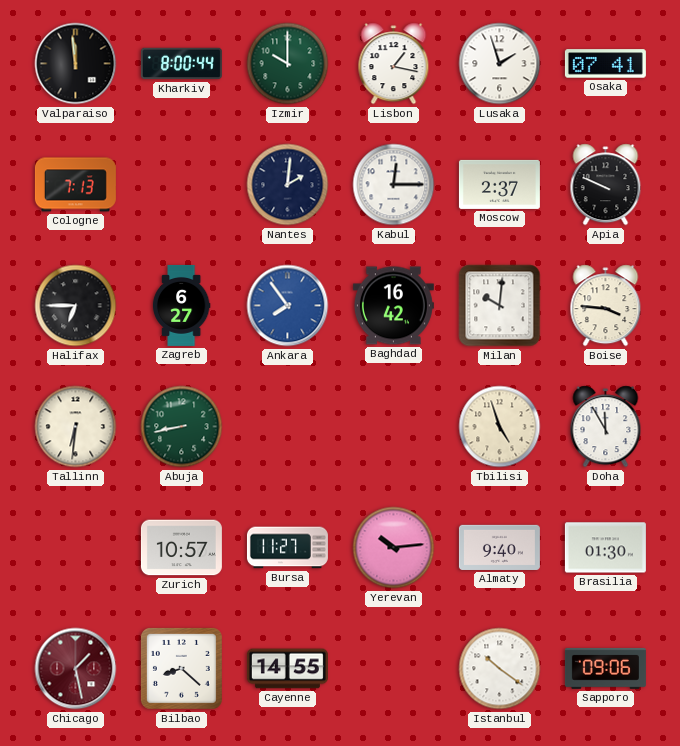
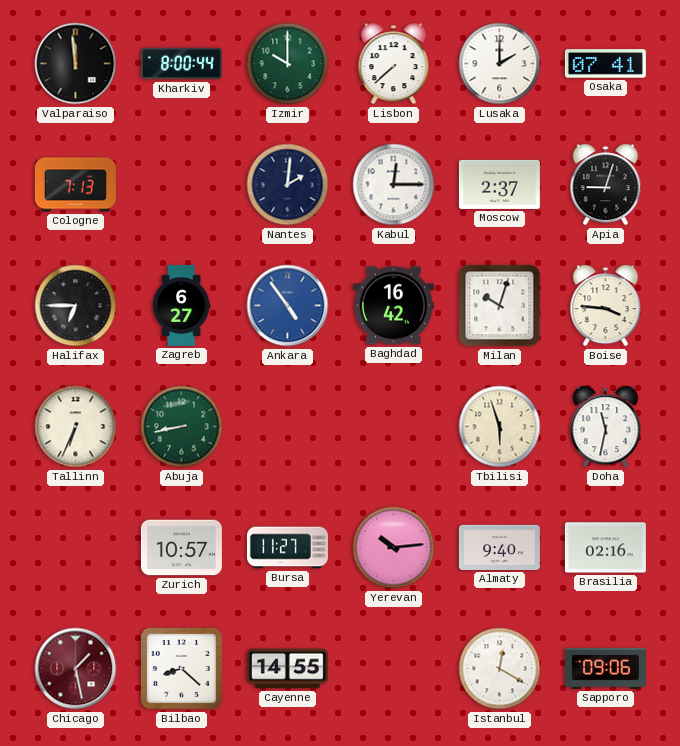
Lisbon: 1:17 -> 7:38
Lusaka: 1:57 -> 2:00
Apia: 9:49 -> 9:03
Ankara: 7:54 -> 4:54
Milan: 10:01 -> 10:03
Tallinn: 6:31 -> 6:34
Tbilisi: 4:57 -> 5:57
Doha: 11:55 -> 11:32
Brasilia: 01:30 -> 02:16
Istanbul: 10:21 -> 12:20
